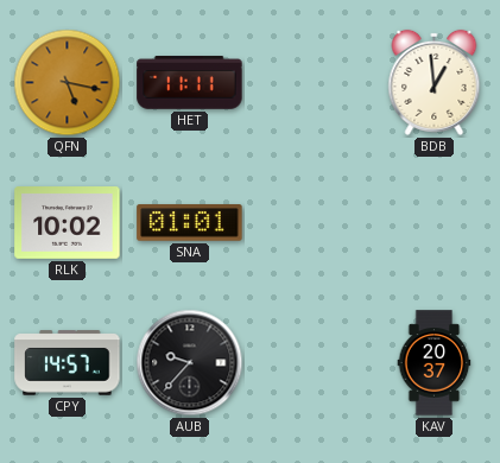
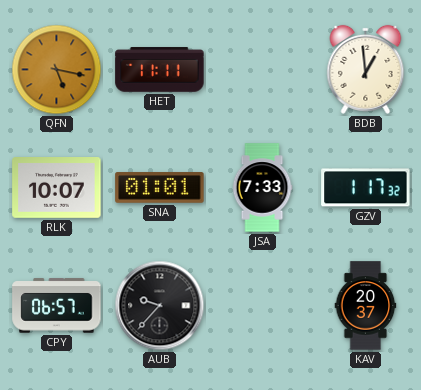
RLK: 10:02 -> 10:07
JSA: none -> 7:33
GZV: none -> 1:17
CPY: 14:57 -> 06:57
